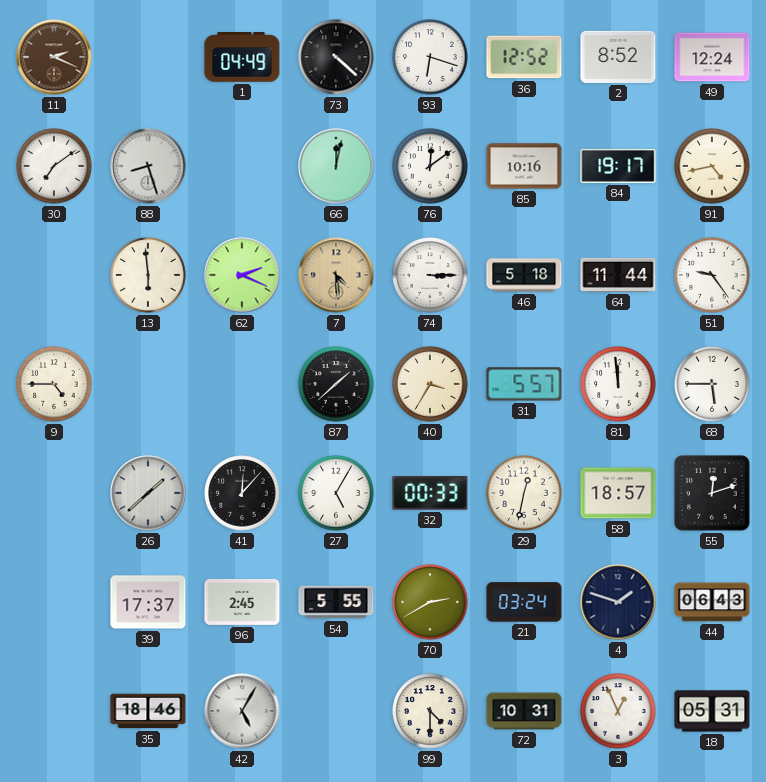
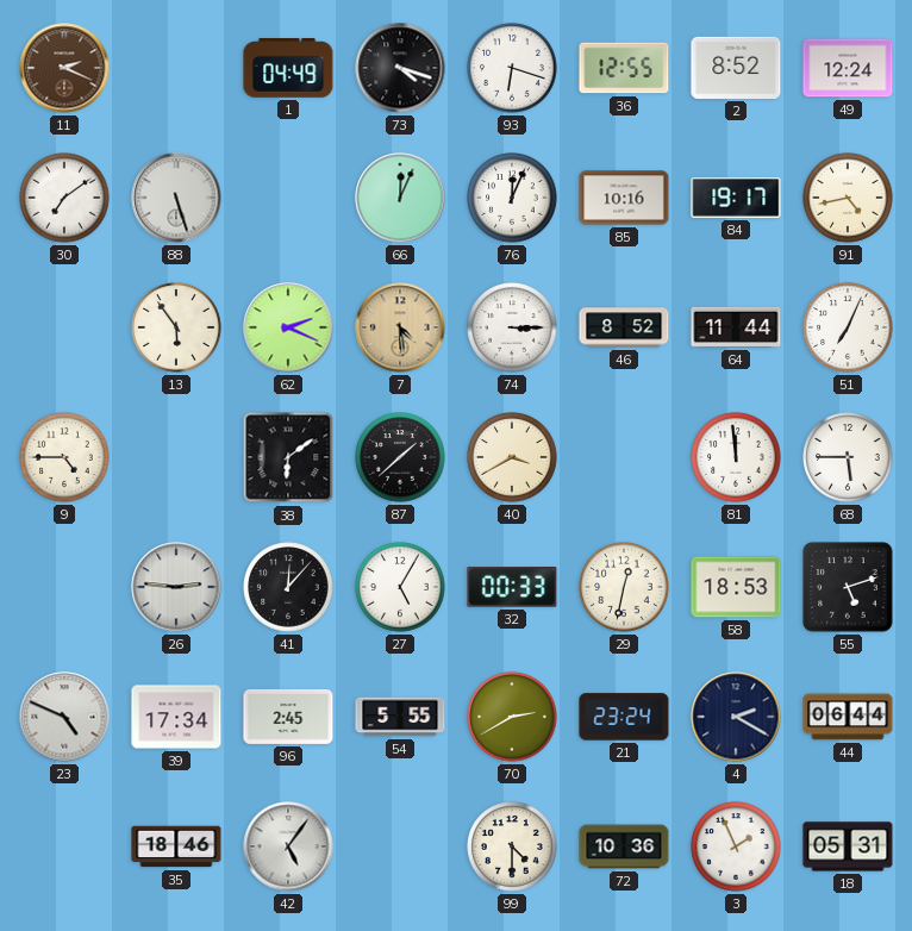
73: 4:22 -> 4:18
36: 12:52 -> 12:55
88: 8:27 -> 5:27
66: 12:02 -> 12:04
76: 12:09 -> 12:04
13: 5:59 -> 5:54
46: 5:18 -> 8:52
51: 9:24 -> 7:04
38: none -> 6:09
40: 3:35 -> 3:40
31: 5:57 -> none
26: 1:38 -> 2:46
58: 18:57 -> 18:53
55: 12:12 -> 5:12
23: none -> 4:49
39: 17:37 -> 17:34
21: 03:24 -> 23:24
4: 1:48 -> 2:20
44: 06:43 -> 06:44
42: 5:05 -> 5:06
72: 10:31 -> 10:36
3: 12:56 -> 1:56
